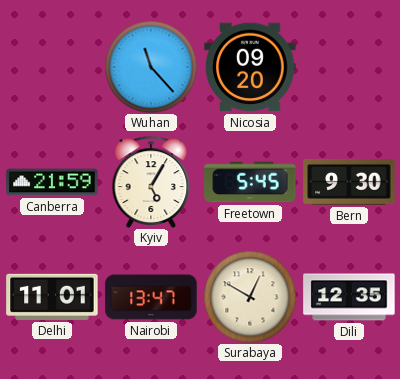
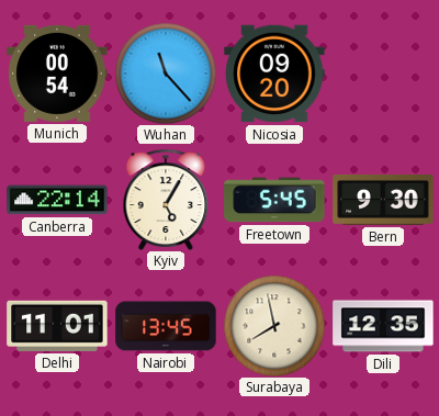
Munich: none -> 00:54
Canberra: 21:59 -> 22:14
Nairobi: 13:47 -> 13:45
Surabaya: 12:50 -> 7:58
